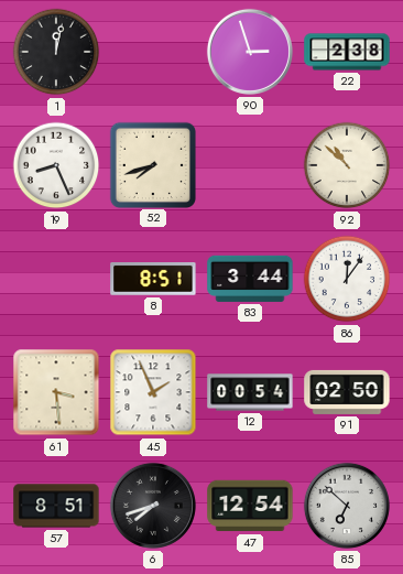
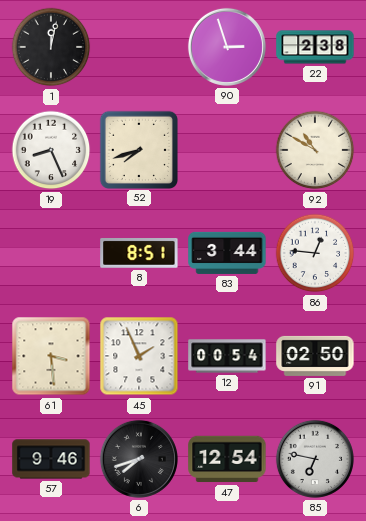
92: 10:52 -> 10:50
86: 12:06 -> 12:46
57: 8:51 -> 9:46
85: 6:52 -> 6:47
